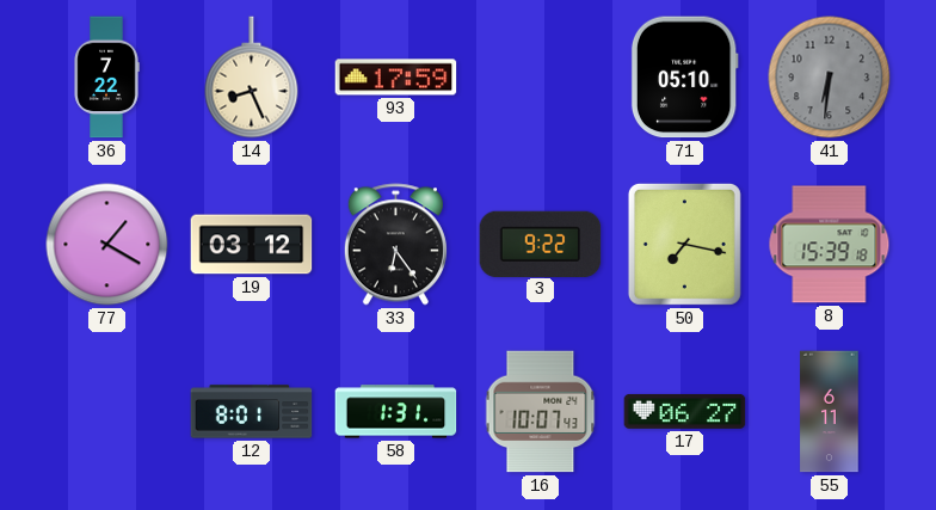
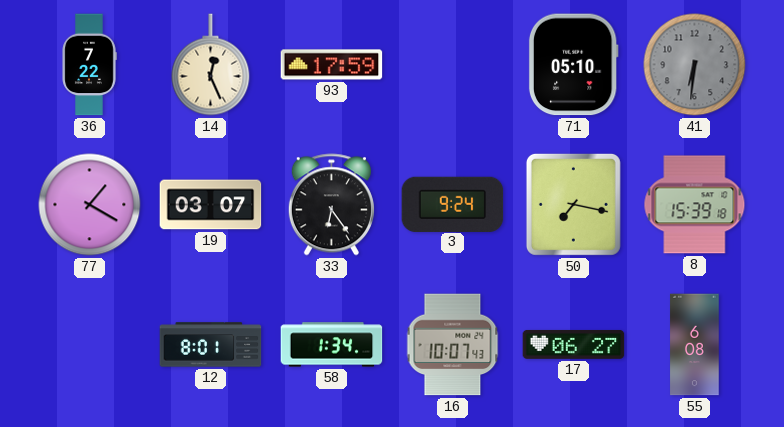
14: 8:26 -> 12:26
19: 03:12 -> 03:07
3: 9:22 -> 9:24
58: 1:31 -> 1:34
55: 6:11 -> 6:08
